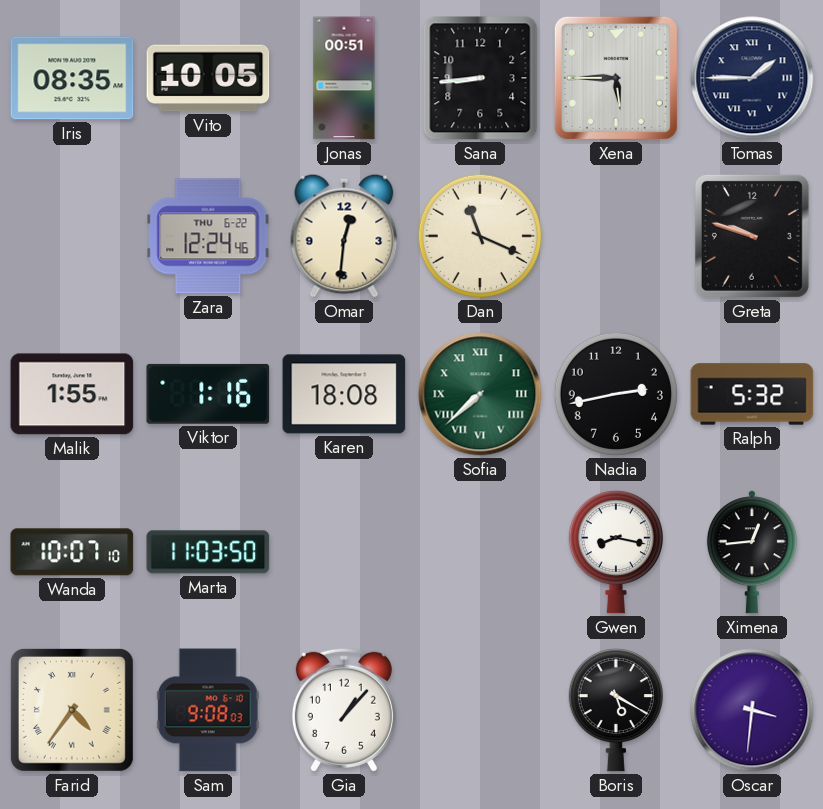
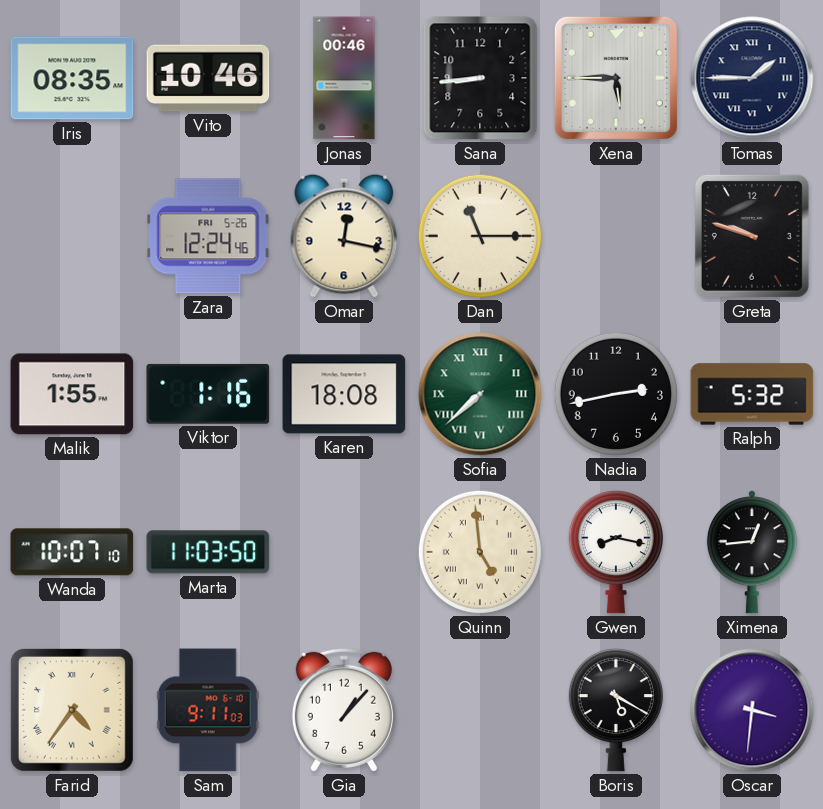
Vito: 10:05 -> 10:46
Jonas: 00:51 -> 00:46
Zara date: THU 6-22 -> FRI 5-26
Omar: 12:31 -> 12:17
Dan: 11:19 -> 11:15
Quinn: none -> 4:59
Sam: 9:08 -> 9:11
